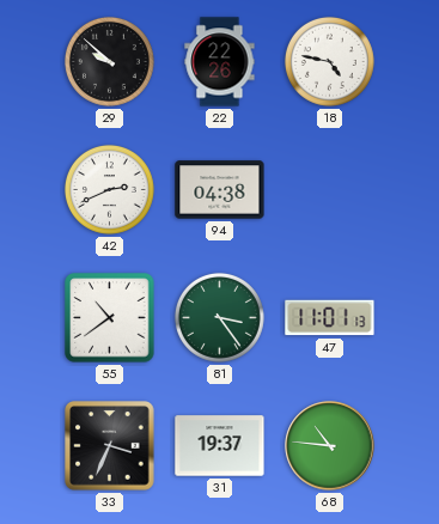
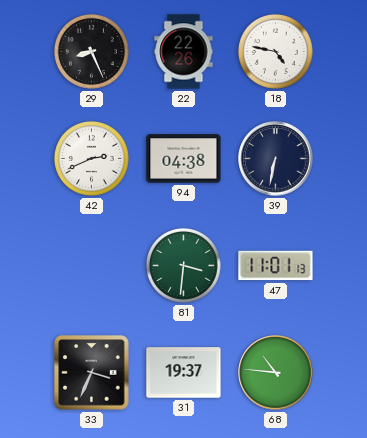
29: 9:52 -> 8:26
39: none -> 6:32
55: 10:39 -> none
81: 3:24 -> 3:31
